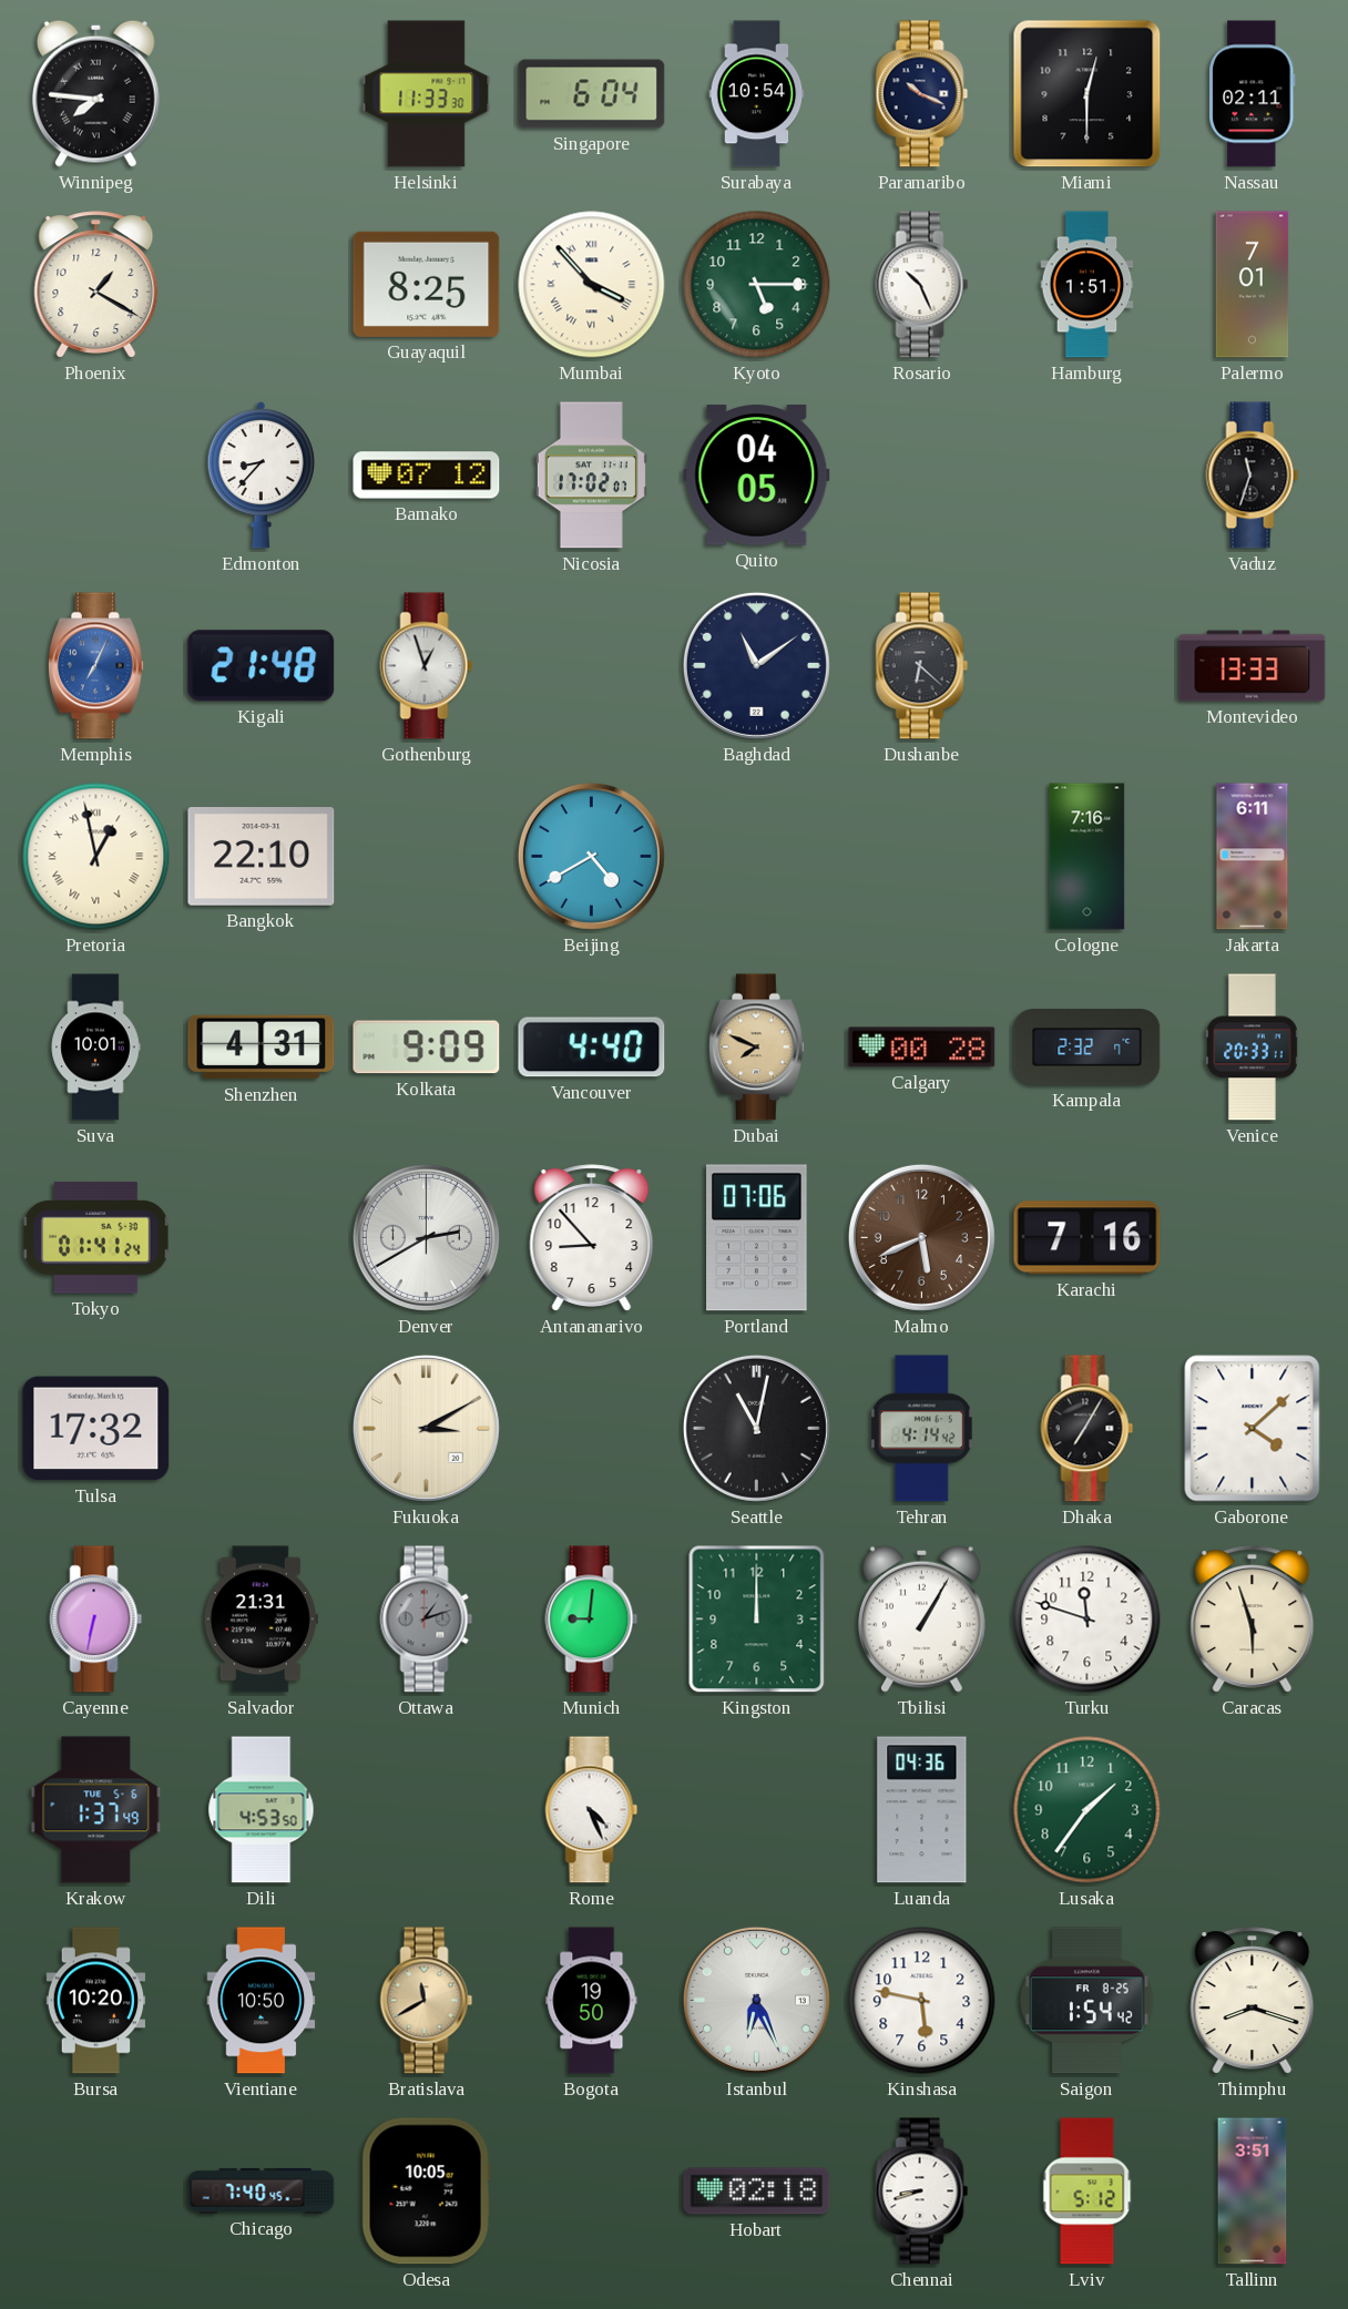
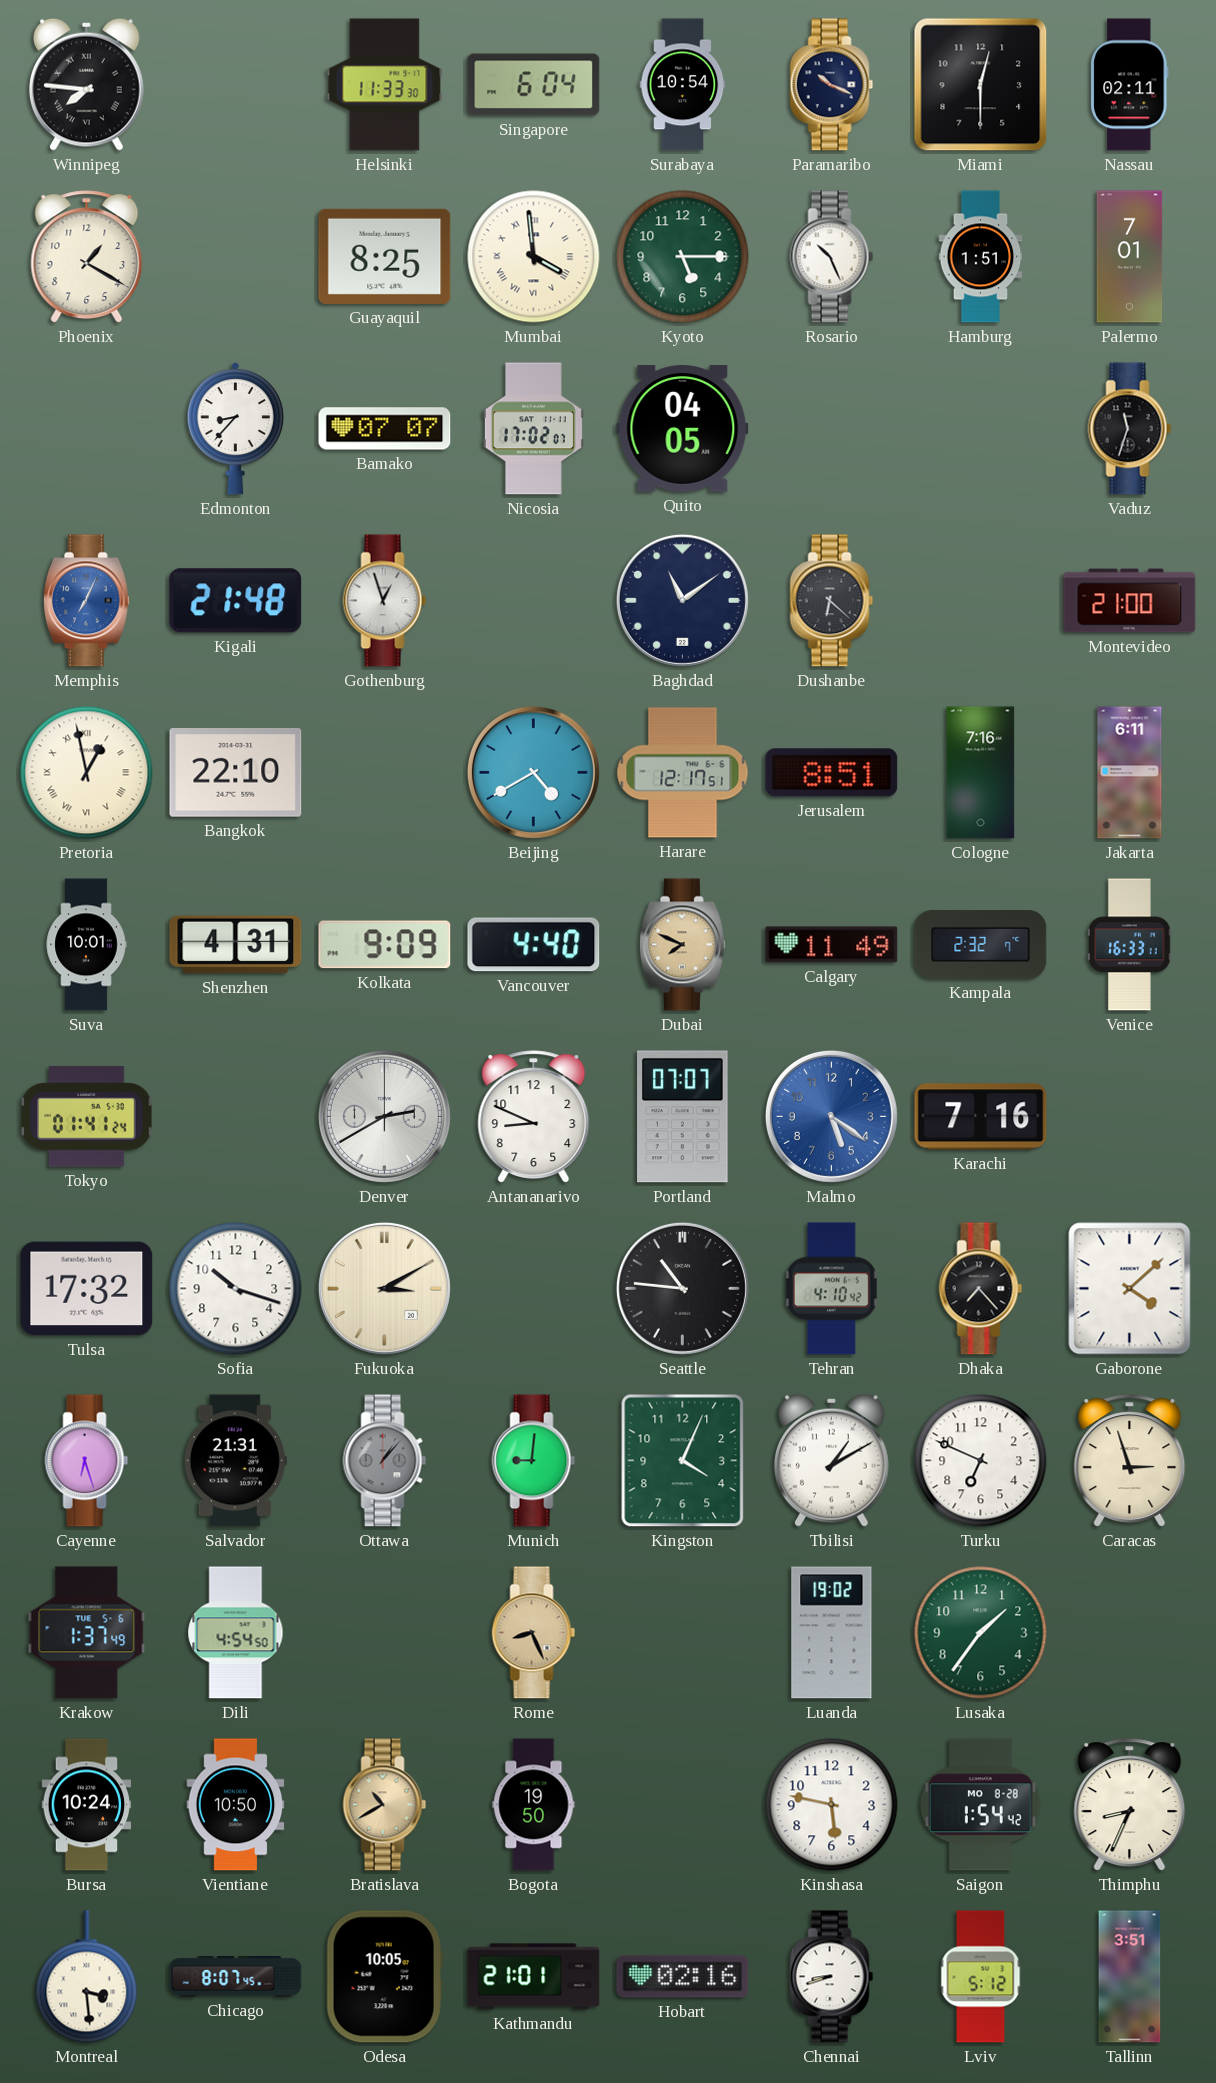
Mumbai: 3:53 -> 3:59
Bamako: 07:12 -> 07:07
Montevideo: 13:33 -> 21:00
Harare: none -> 12:17
Jerusalem: none -> 8:51
Calgary: 00:28 -> 11:49
Venice: 20:33 -> 16:33
Antananarivo: 8:53 -> 8:49
Portland: 07:06 -> 07:07
Malmo: 5:41 -> 5:21
Malmo dial: brown -> blue
Sofia: none -> 10:18
Seattle: 11:02 -> 10:46
Tehran: 4:14 -> 4:10
Dhaka: 7:05 -> 7:23
Cayenne: 6:32 -> 6:27
Ottawa: 1:12 -> 1:07
Kingston: 12:00 -> 4:04
Tbilisi: 1:05 -> 1:10
Turku: 11:48 -> 6:49
Caracas: 5:57 -> 2:57
Dili: 4:53 -> 4:54
Rome: 4:26 -> 8:26
Rome dial: white -> champagne
Luanda: 04:36 -> 19:02
Bursa: 10:20 -> 10:24
Bratislava: 11:40 -> 10:40
Istanbul: 6:26 -> none
Saigon date: FR 8-25 -> MO 8-28
Thimphu: 8:18 -> 8:34
Montreal: none -> 3:29
Chicago: 7:40 -> 8:07
Kathmandu: none -> 21:01
Hobart: 02:18 -> 02:16
